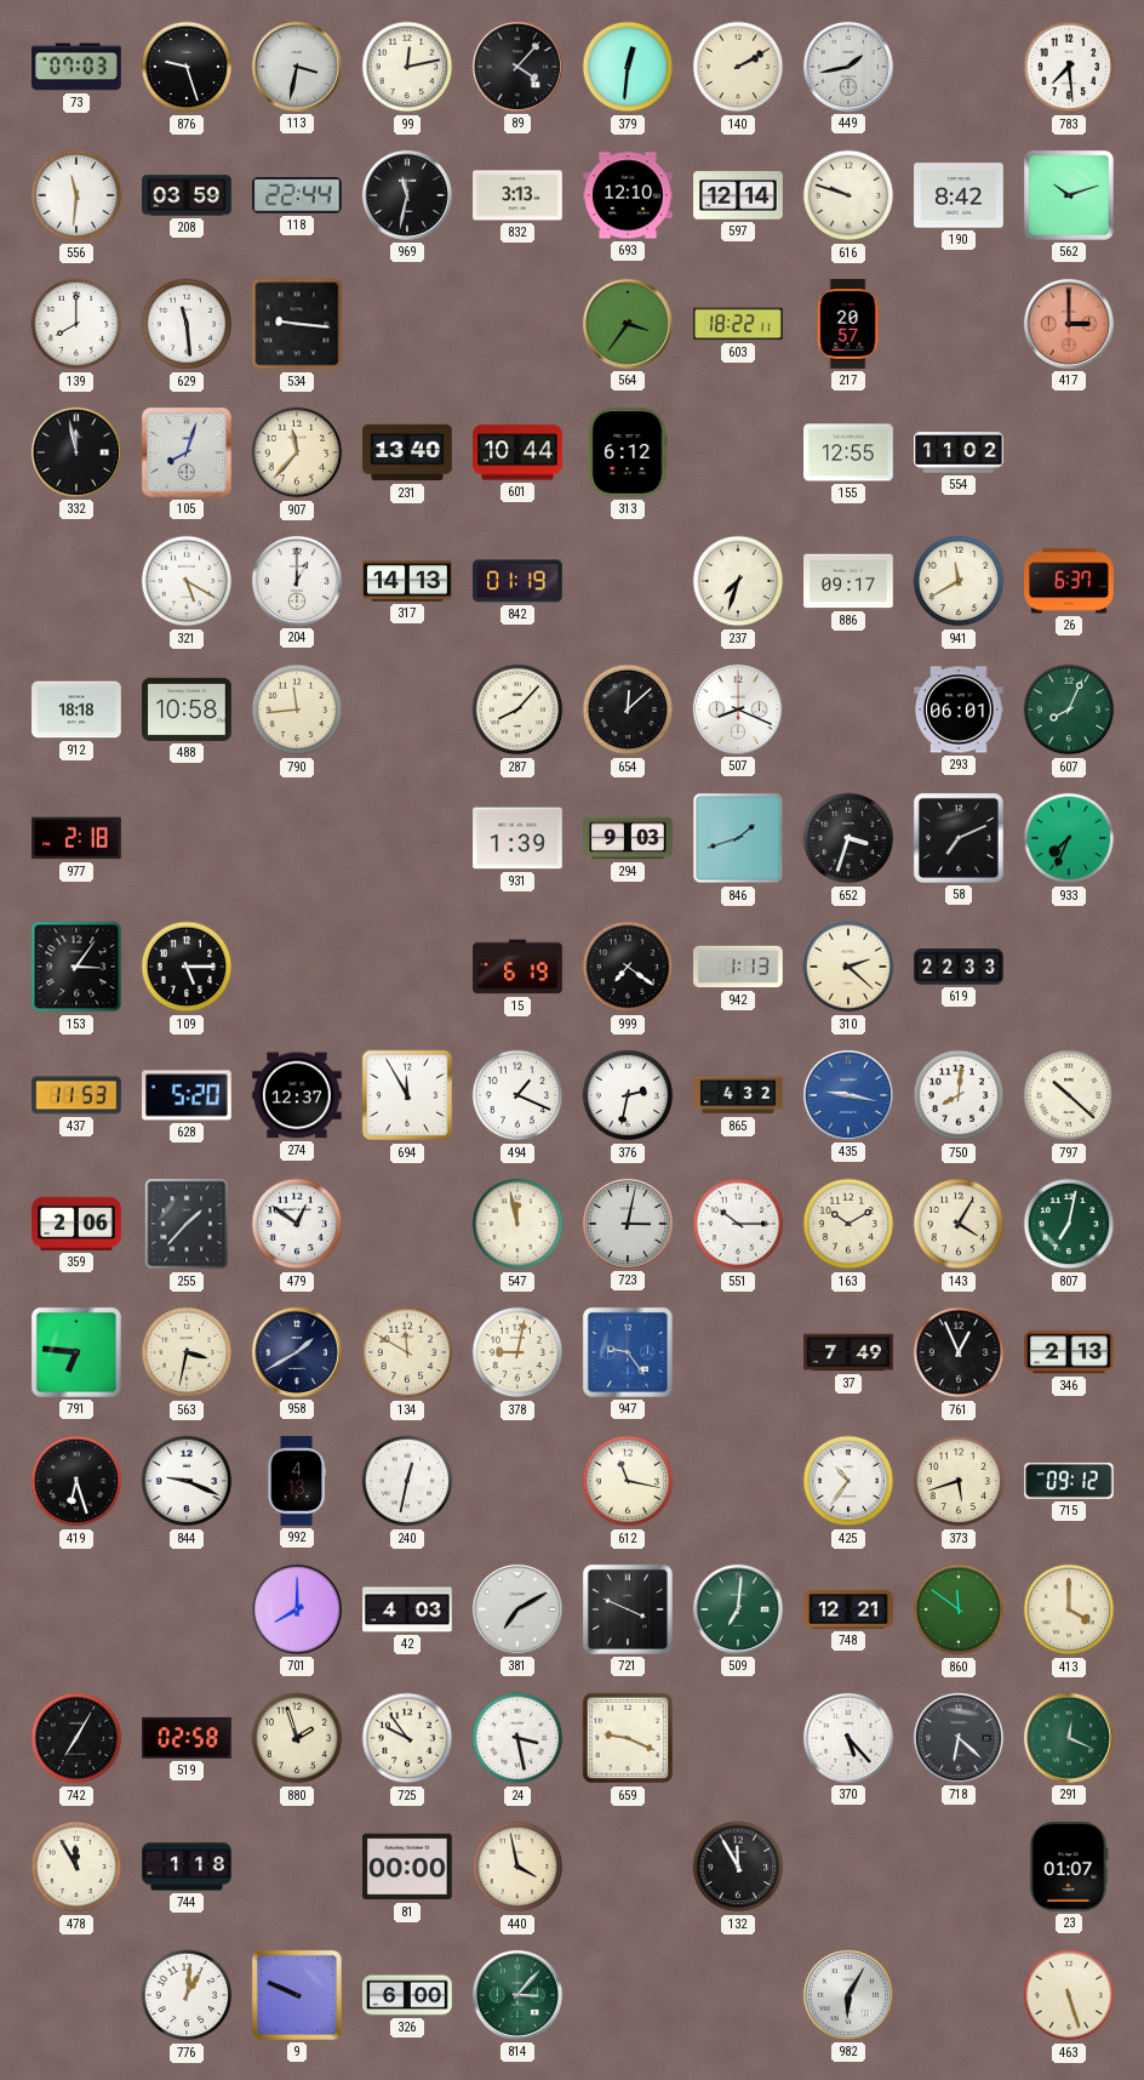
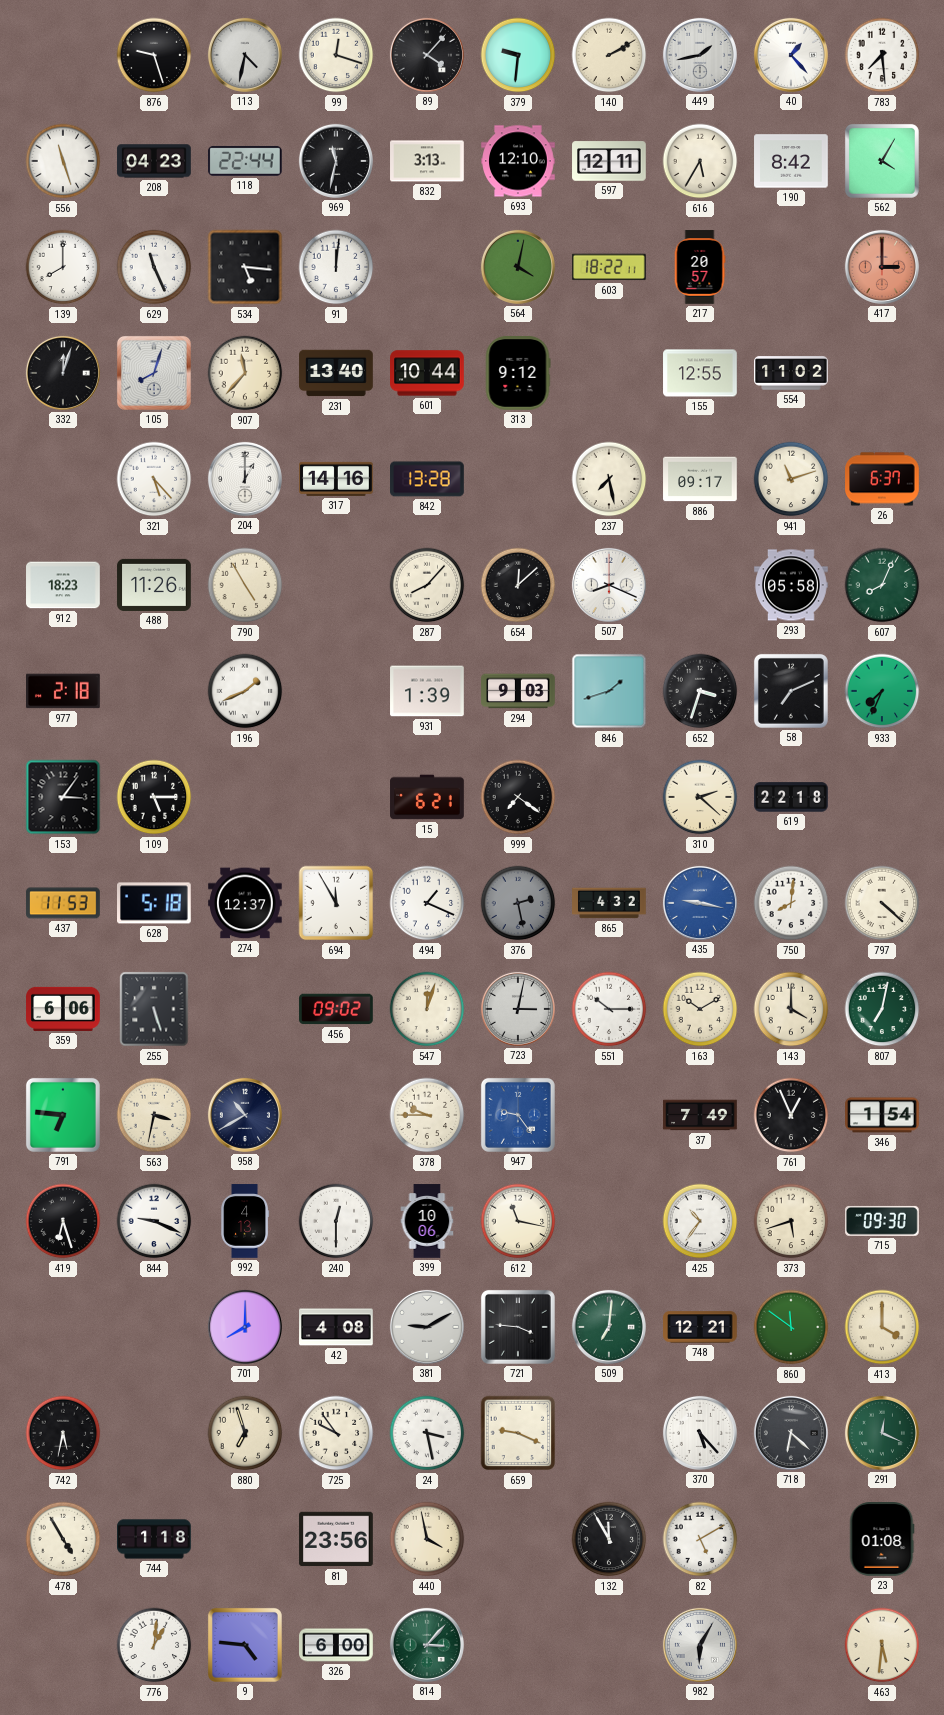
73: 07:03 -> none
113: 3:32 -> 4:32
99: 12:13 -> 12:18
379: 12:31 -> 9:31
40: none -> 1:23
556: 11:31 -> 11:27
208: 03:59 -> 04:23
597: 12:14 -> 12:11
616: 9:48 -> 5:35
562: 10:12 -> 4:05
629: 11:29 -> 11:26
534: 9:16 -> 5:16
91: none -> 12:01
564: 3:36 -> 4:02
332: 11:58 -> 12:03
313: 6:12 -> 9:12
321: 5:20 -> 5:23
317: 14:13 -> 14:16
842: 01:19 -> 13:28
237: 7:33 -> 7:28
941: 11:40 -> 11:12
912: 18:18 -> 18:23
488: 10:58 -> 11:26
790: 11:44 -> 4:55
293: 06:01 -> 05:58
196: none -> 1:41
15: 6:19 -> 6:21
942: 1:13 -> none
619: 22:33 -> 22:18
628: 5:20 -> 5:18
376: 2:32 -> 2:28
376 dial: white -> grey
797: 10:22 -> 4:22
359: 2:06 -> 6:06
255: 1:37 -> 5:27
479: 12:51 -> none
456: none -> 09:02
547: 11:58 -> 12:03
143: 4:05 -> 4:00
958: 1:40 -> 10:40
134: 11:50 -> none
378: 9:02 -> 9:45
346: 2:13 -> 1:54
240: 12:32 -> 12:30
399: none -> 10:06
715: 09:12 -> 09:30
42: 4:03 -> 4:08
381: 7:10 -> 9:10
721: 3:49 -> 3:46
742: 7:05 -> 5:32
519: 02:58 -> none
880: 1:57 -> 6:57
478: 11:55 -> 4:55
81: 00:00 -> 23:56
82: none -> 5:10
23: 01:07 -> 01:08
9: 9:49 -> 4:46
463: 5:27 -> 5:31
